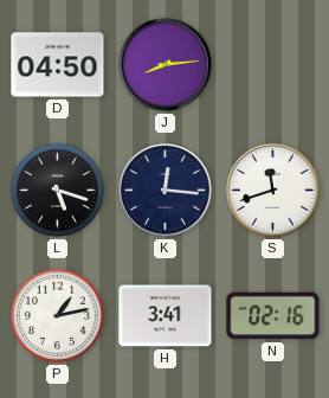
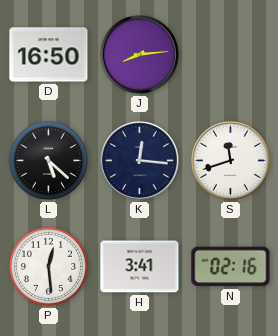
D: 04:50 -> 16:50
L: 5:18 -> 5:22
P: 1:13 -> 12:29
